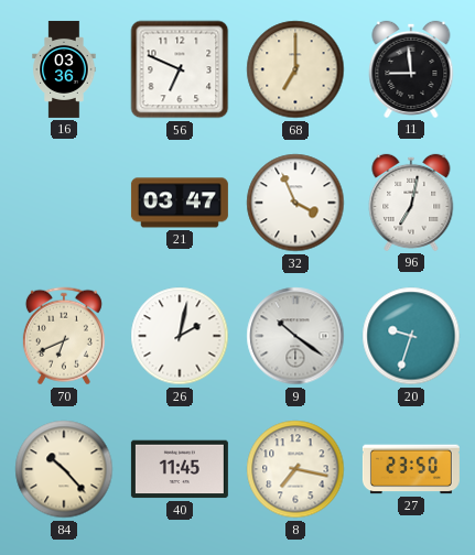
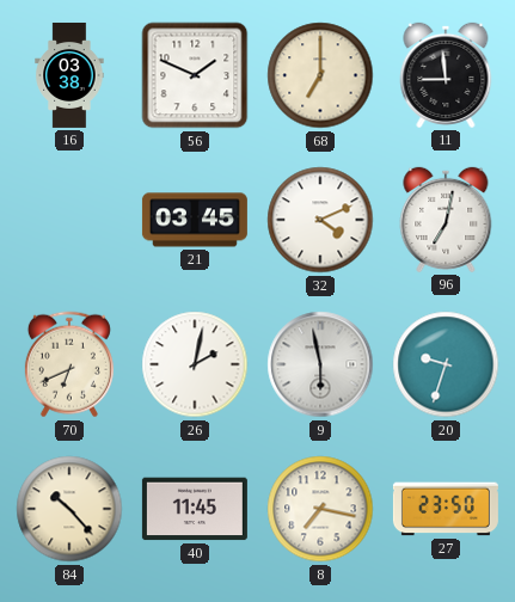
16: 03:36 -> 03:38
56: 6:49 -> 1:49
21: 03:47 -> 03:45
32: 3:56 -> 4:11
9: 10:21 -> 5:58
